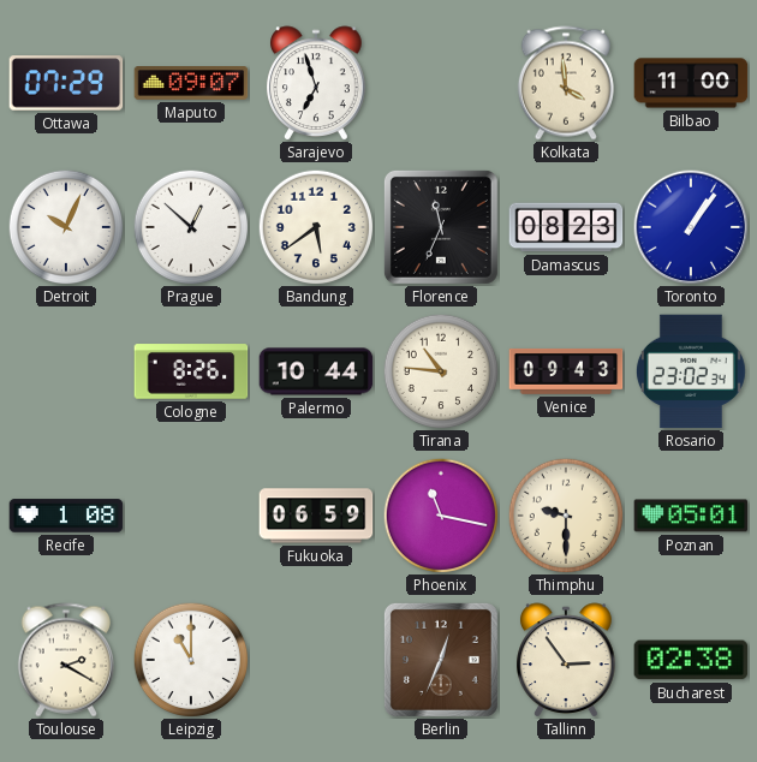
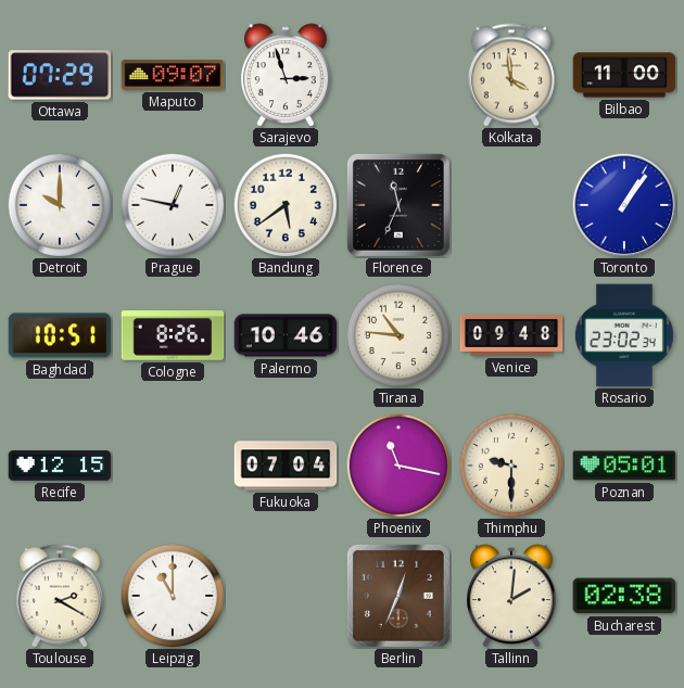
Sarajevo: 6:57 -> 2:57
Detroit: 10:04 -> 10:00
Prague: 12:52 -> 12:47
Damascus: 08:23 -> none
Baghdad: none -> 10:51
Palermo: 10:44 -> 10:46
Venice: 09:43 -> 09:48
Recife: 1:08 -> 12:15
Fukuoka: 06:59 -> 07:04
Tallinn: 2:54 -> 2:01
